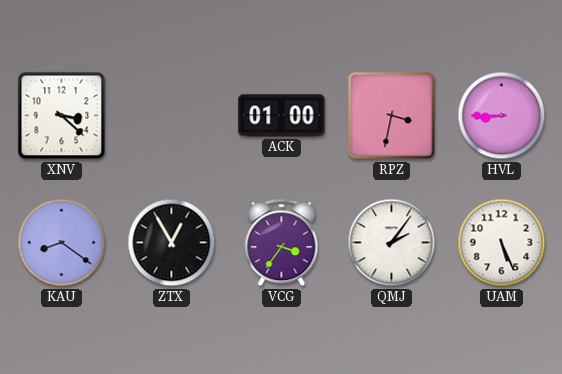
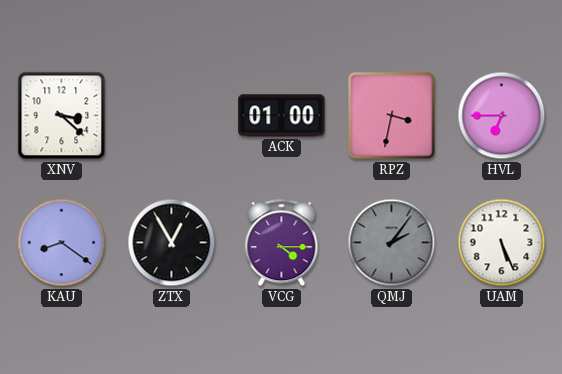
HVL: 8:45 -> 6:45
VCG: 3:36 -> 4:15
QMJ dial: white -> grey
